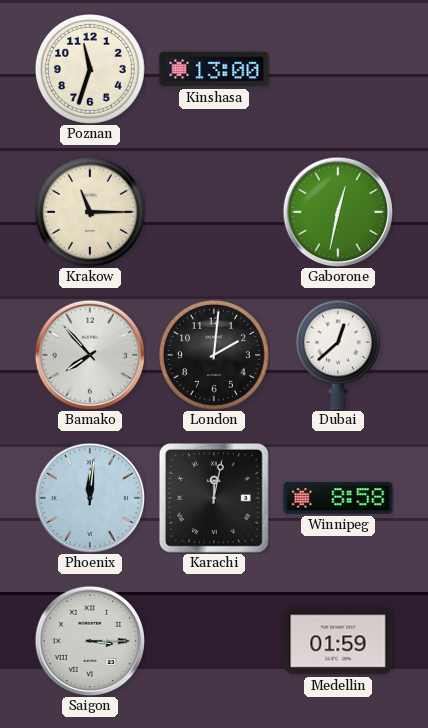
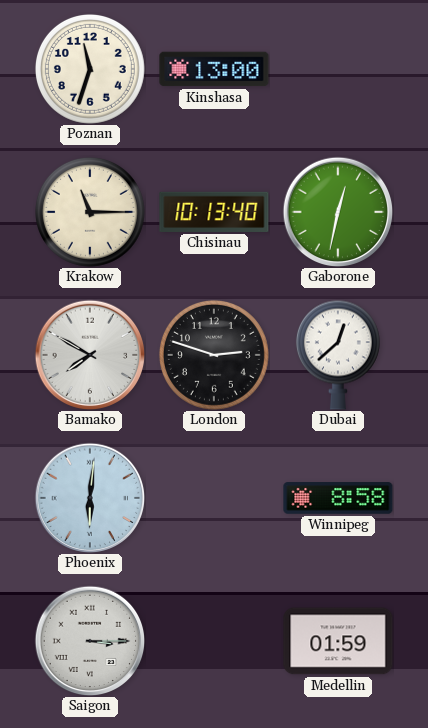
Chisinau: none -> 10:13
Bamako: 7:53 -> 7:50
London: 2:01 -> 2:48
Phoenix: 12:01 -> 6:01
Karachi: 12:02 -> none
